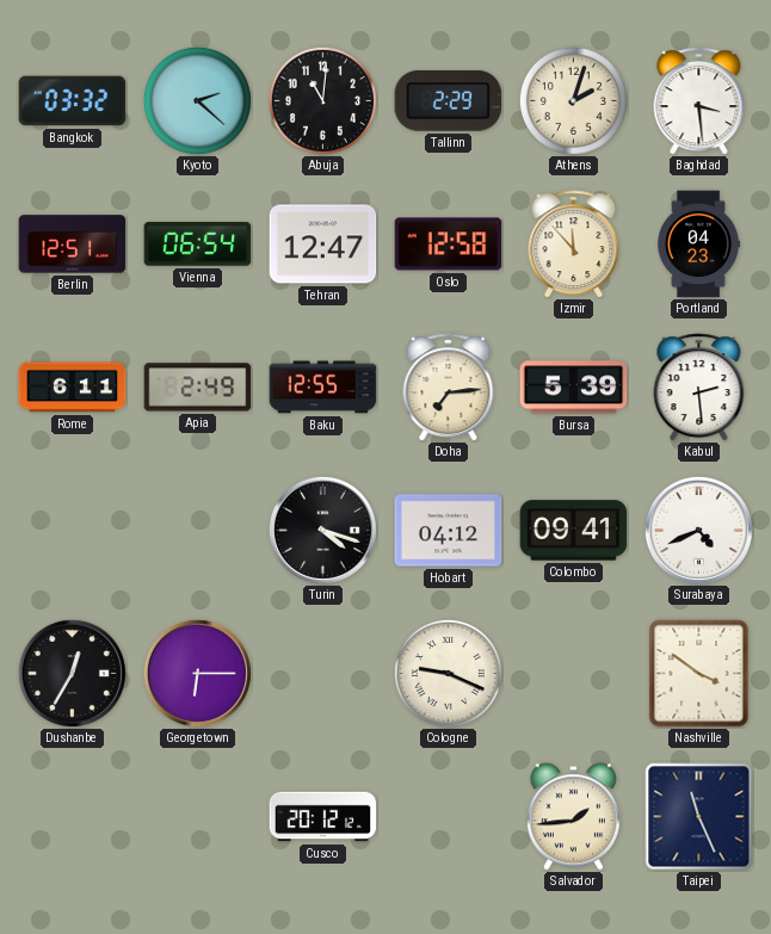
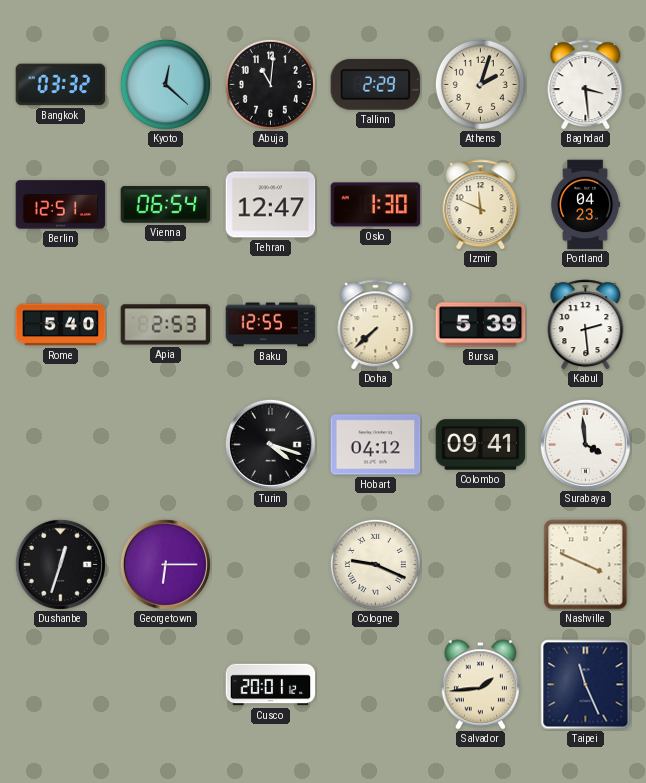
Kyoto: 2:22 -> 12:22
Oslo: 12:58 -> 1:30
Izmir: 11:53 -> 11:49
Rome: 6:11 -> 5:40
Apia: 2:49 -> 2:53
Doha: 7:14 -> 7:38
Surabaya: 4:41 -> 3:59
Dushanbe: 12:35 -> 12:33
Nashville: 3:51 -> 3:49
Cusco: 20:12 -> 20:01
